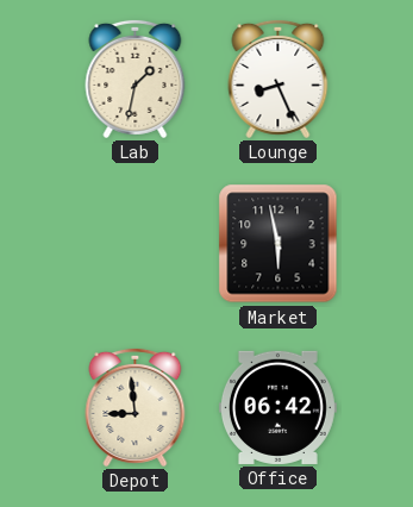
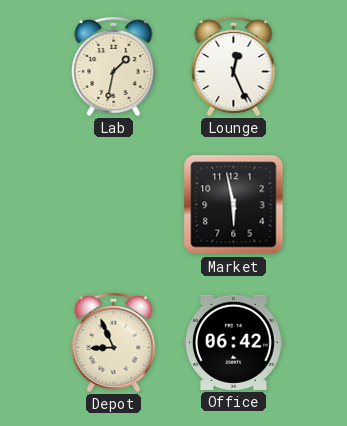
Lounge: 8:26 -> 12:26
Depot: 8:59 -> 8:56
